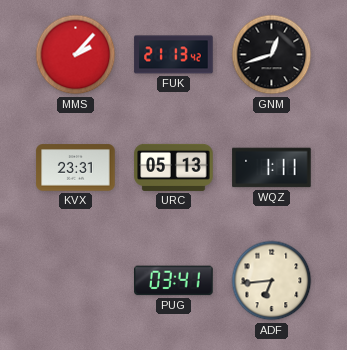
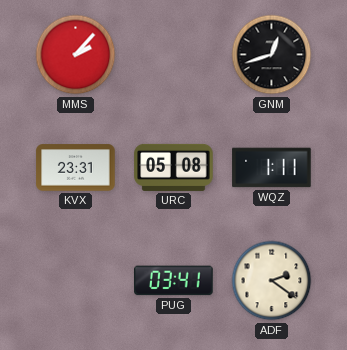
FUK: 21:13 -> none
URC: 05:13 -> 05:08
ADF: 6:44 -> 2:21
